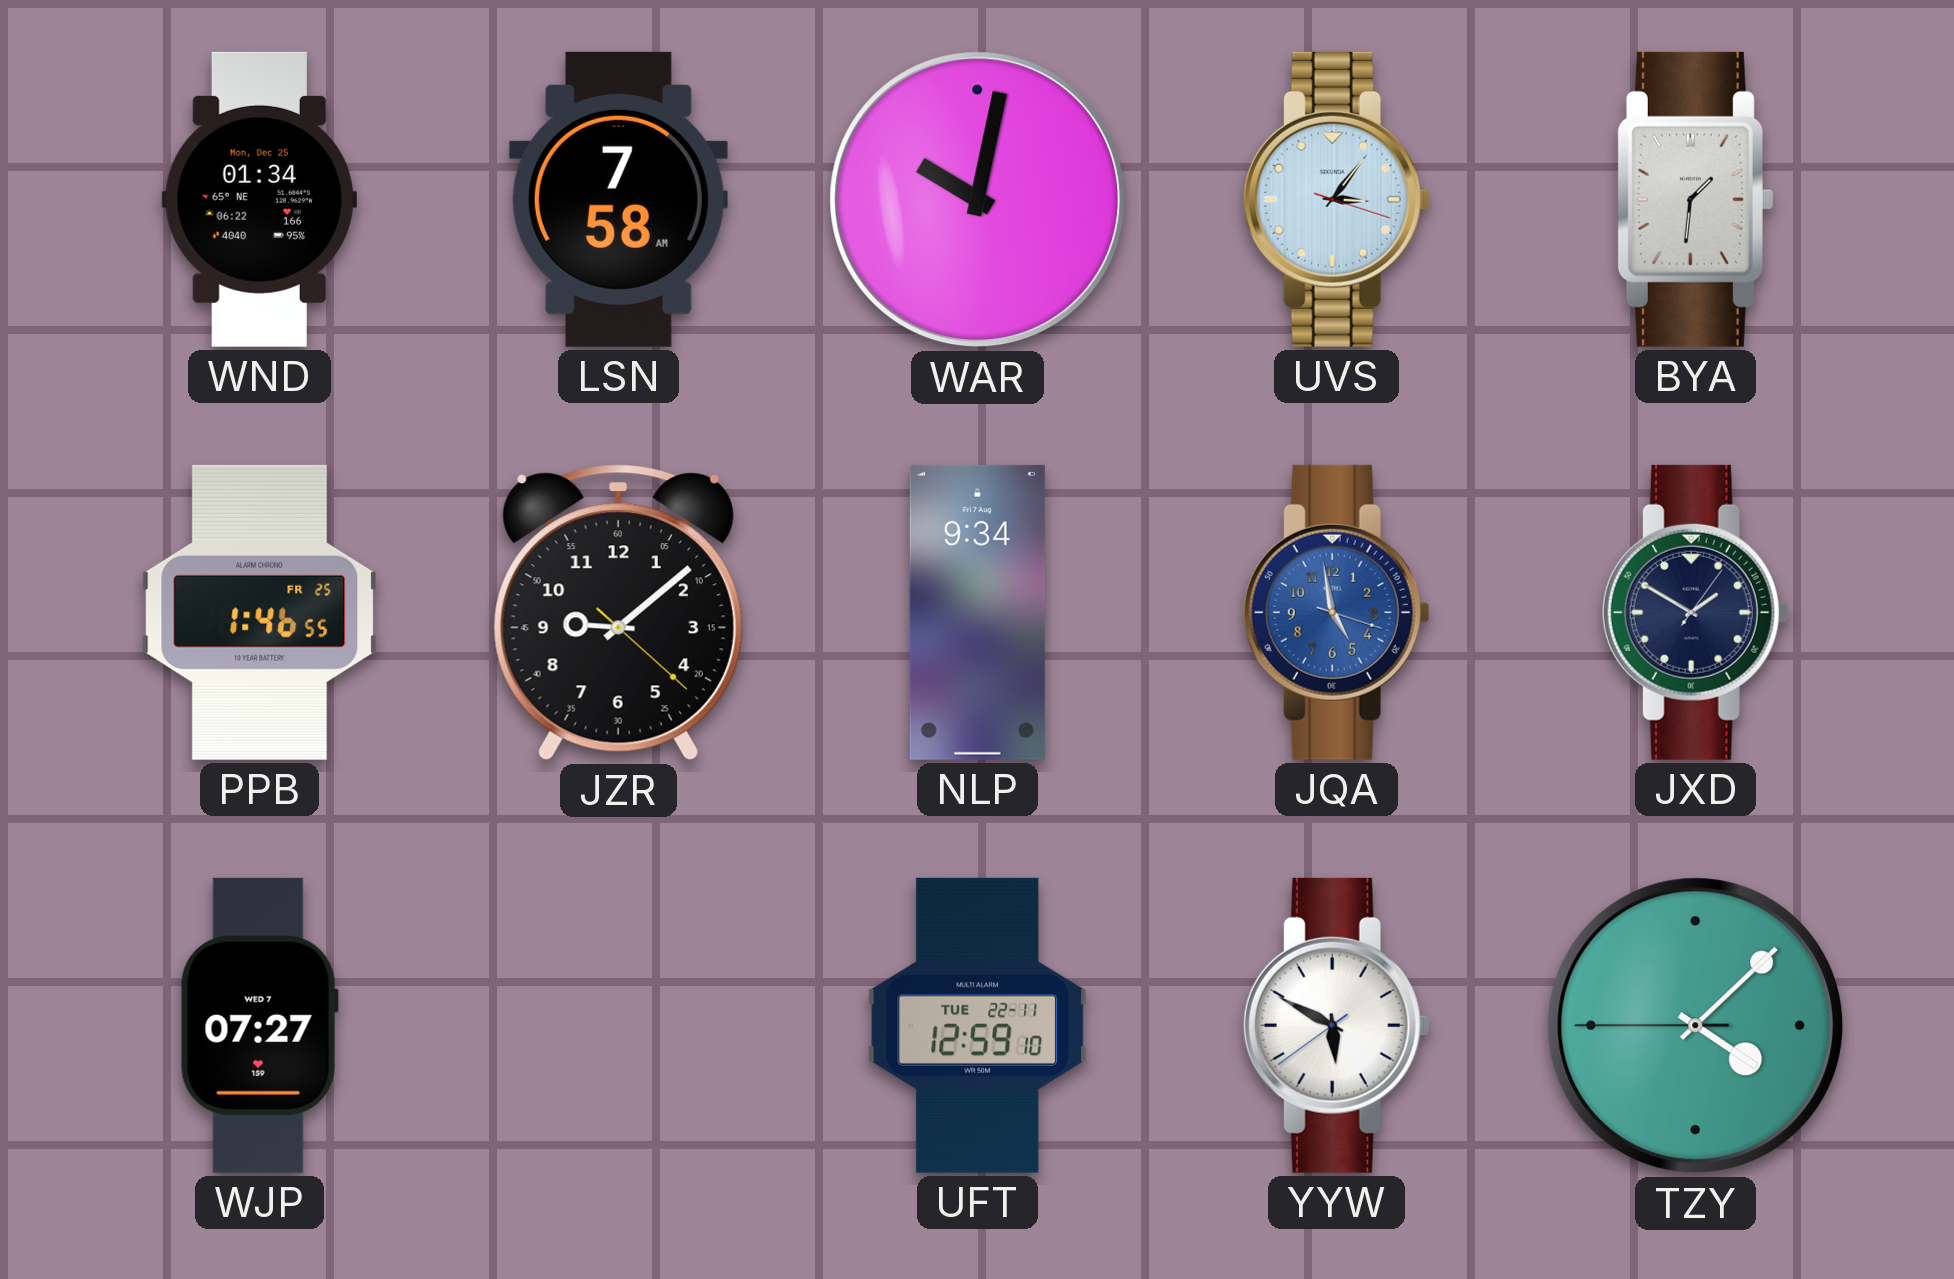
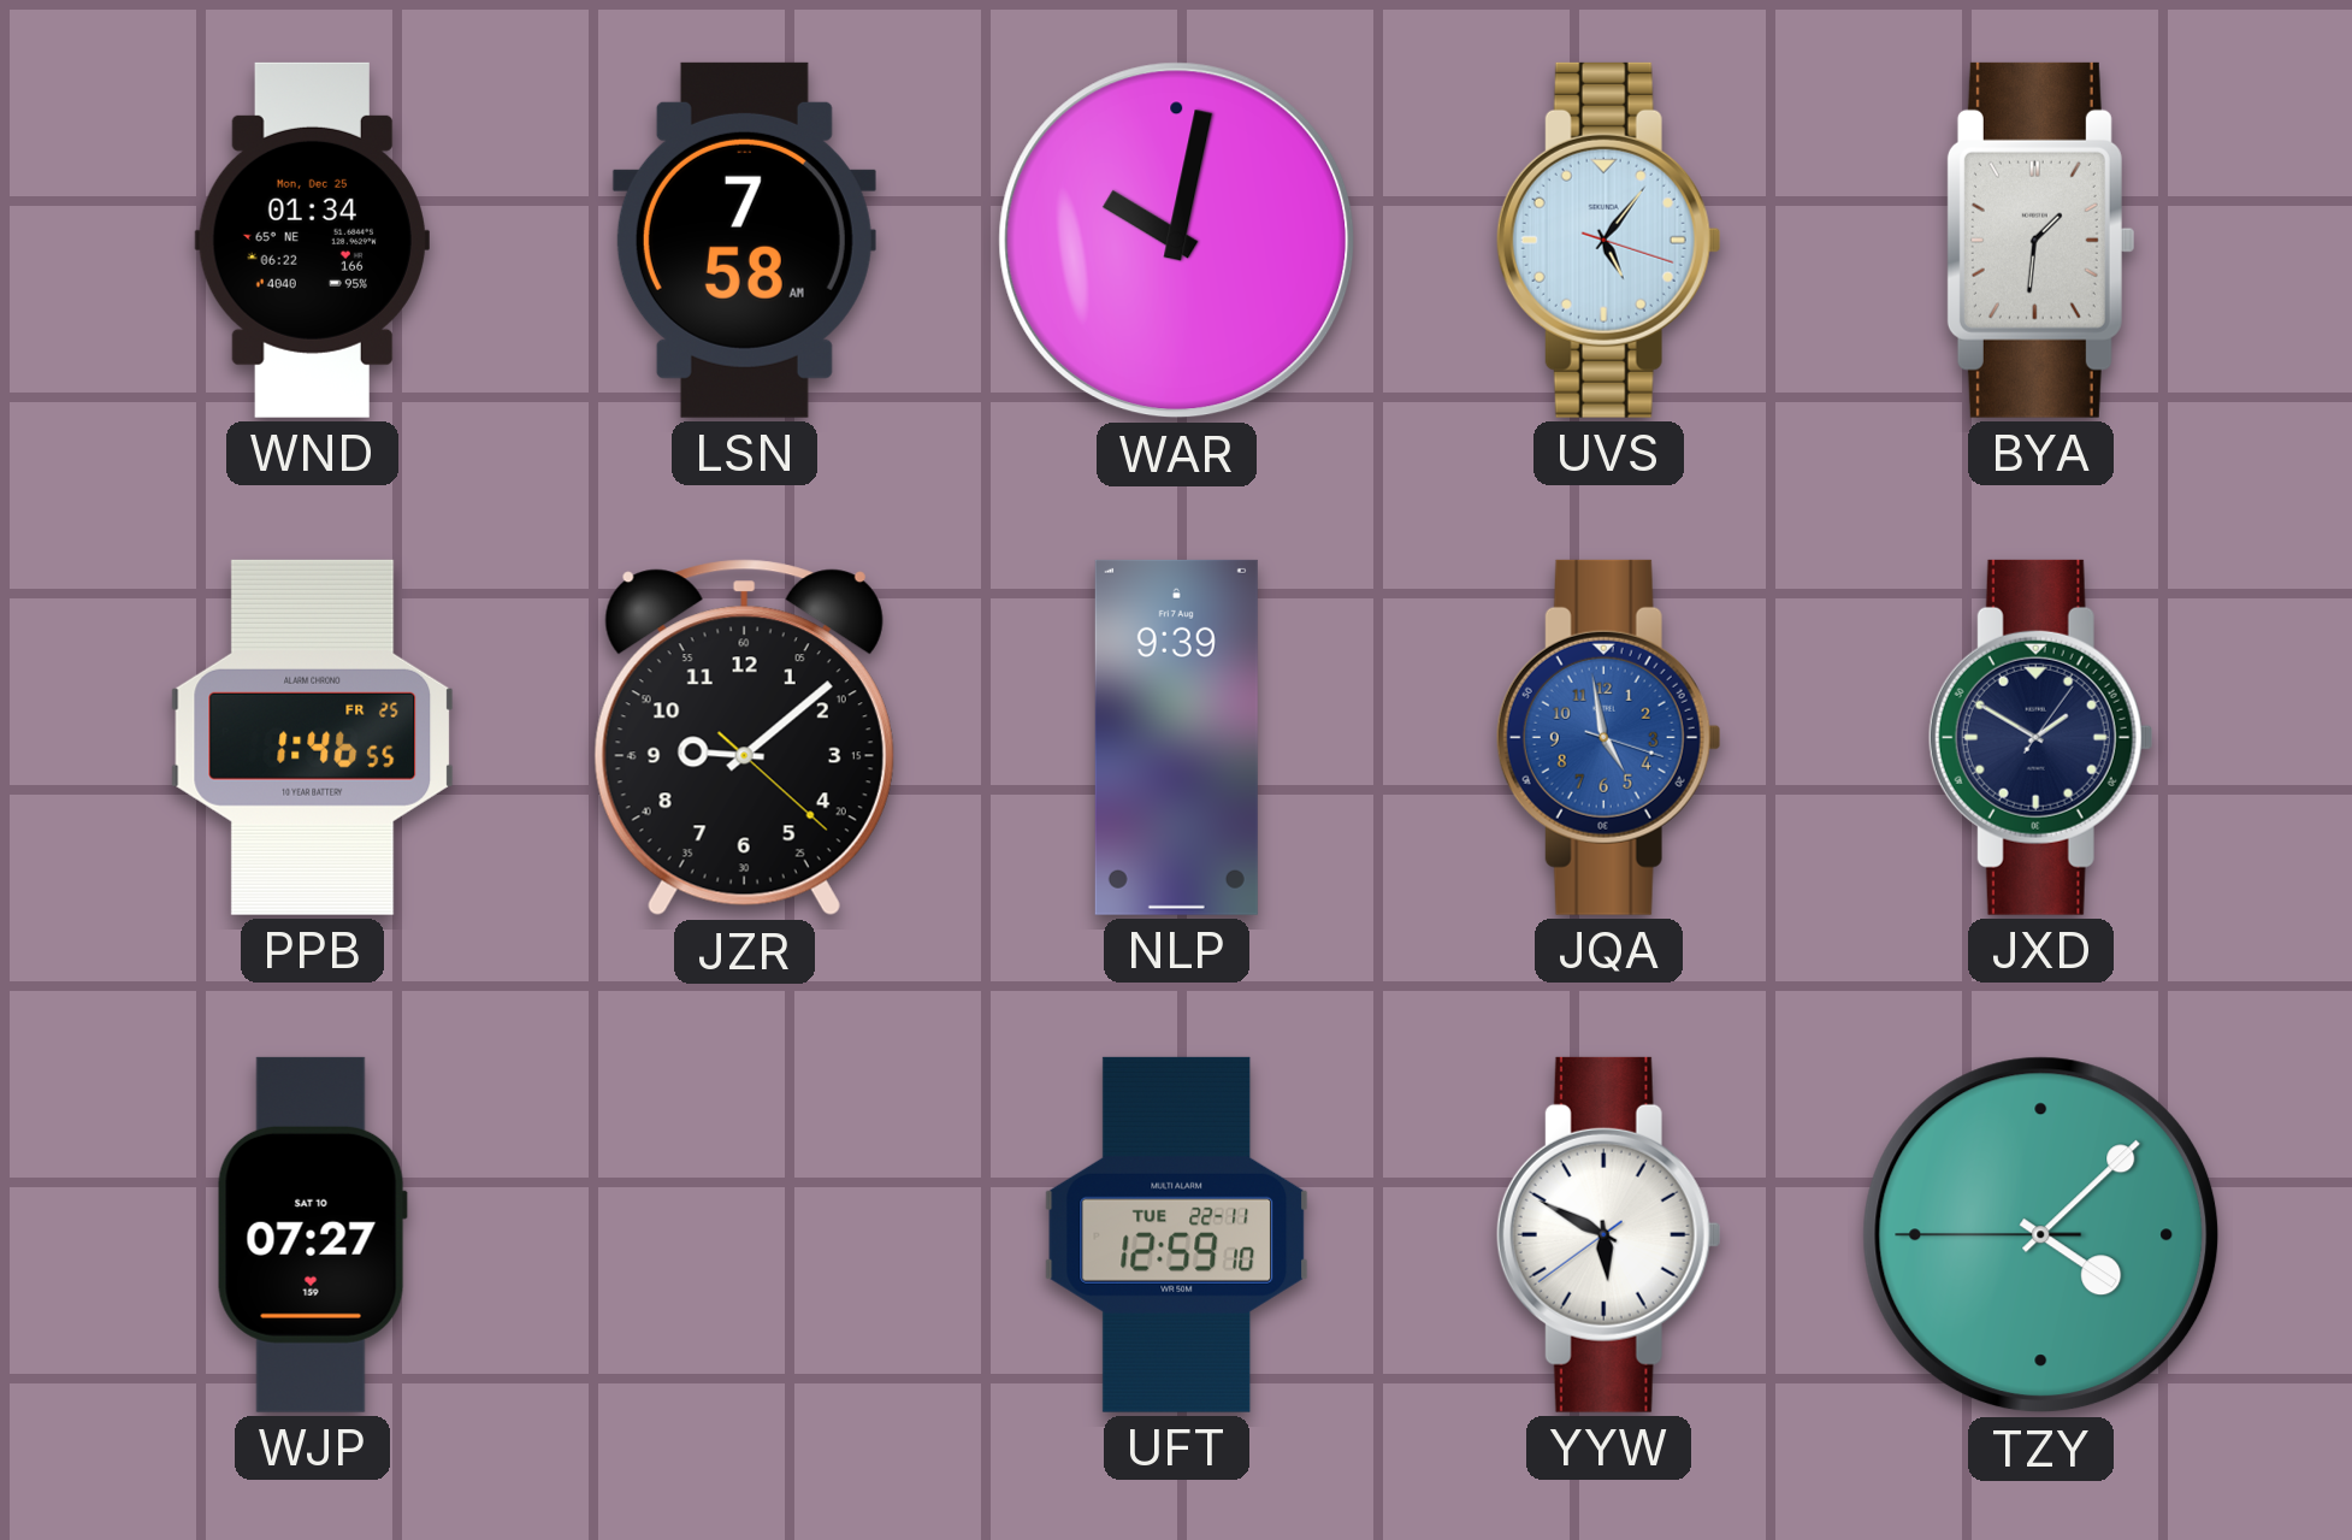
UVS: 3:06 -> 5:06
NLP: 9:34 -> 9:39
WJP date: WED 7 -> SAT 10
